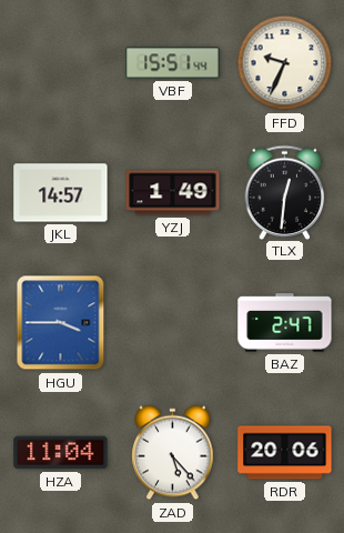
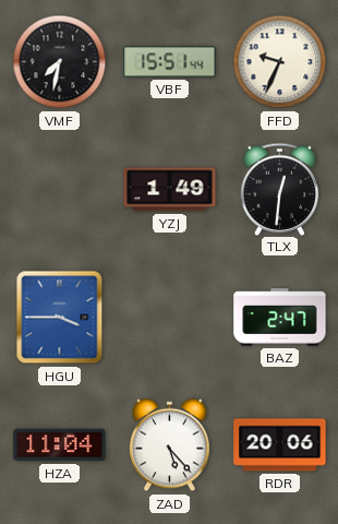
VMF: none -> 7:32
JKL: 14:57 -> none
